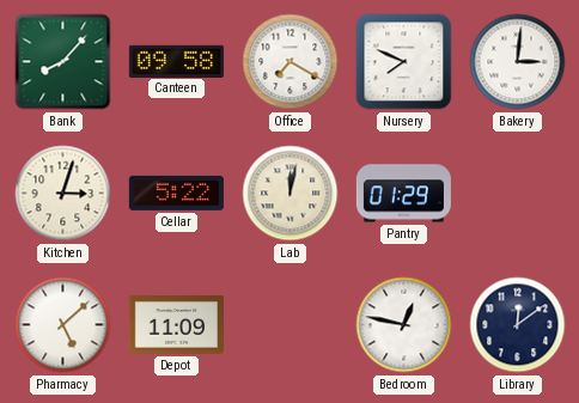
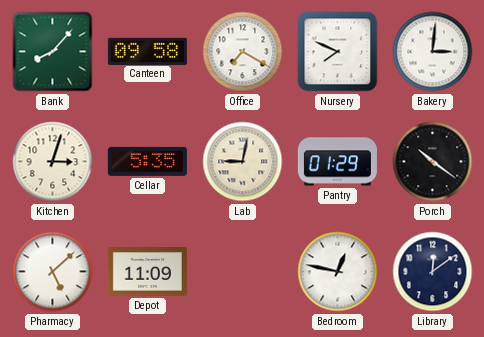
Cellar: 5:22 -> 5:35
Lab: 12:02 -> 9:02
Porch: none -> 10:21
